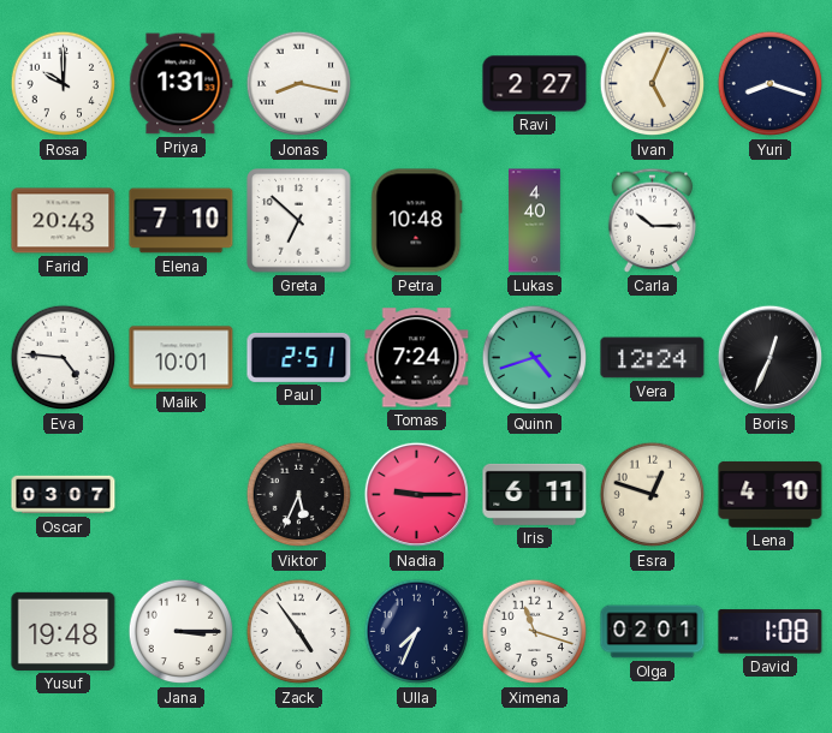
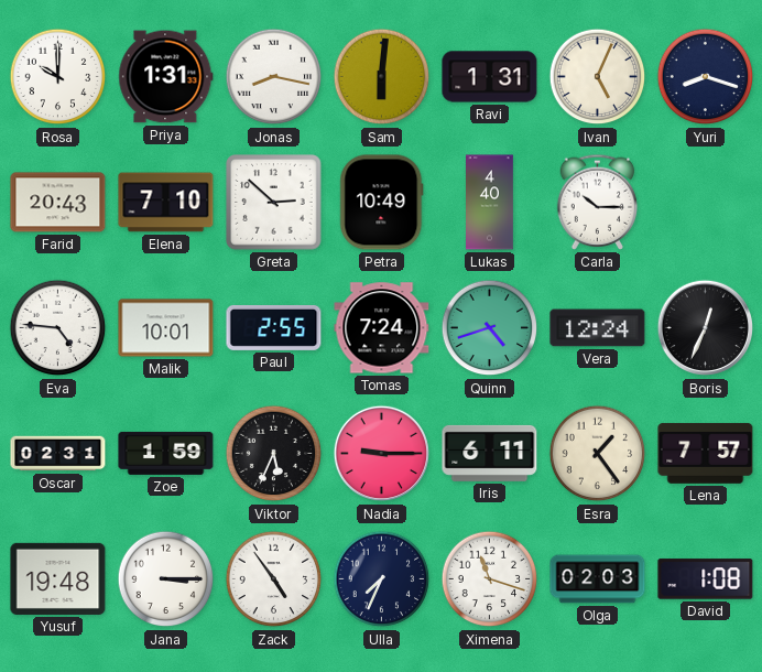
Sam: none -> 6:01
Ravi: 2:27 -> 1:31
Greta: 6:52 -> 2:52
Petra: 10:48 -> 10:49
Paul: 2:51 -> 2:55
Oscar: 03:07 -> 02:31
Zoe: none -> 1:59
Esra: 12:48 -> 1:24
Lena: 4:10 -> 7:57
Olga: 02:01 -> 02:03
